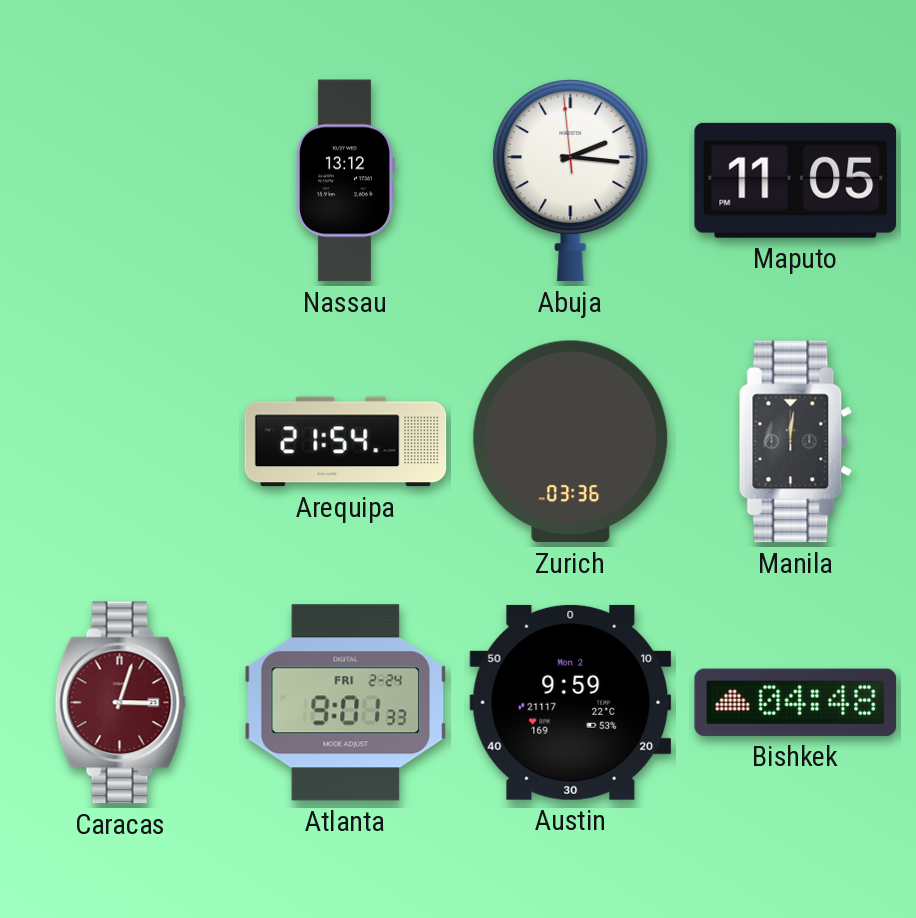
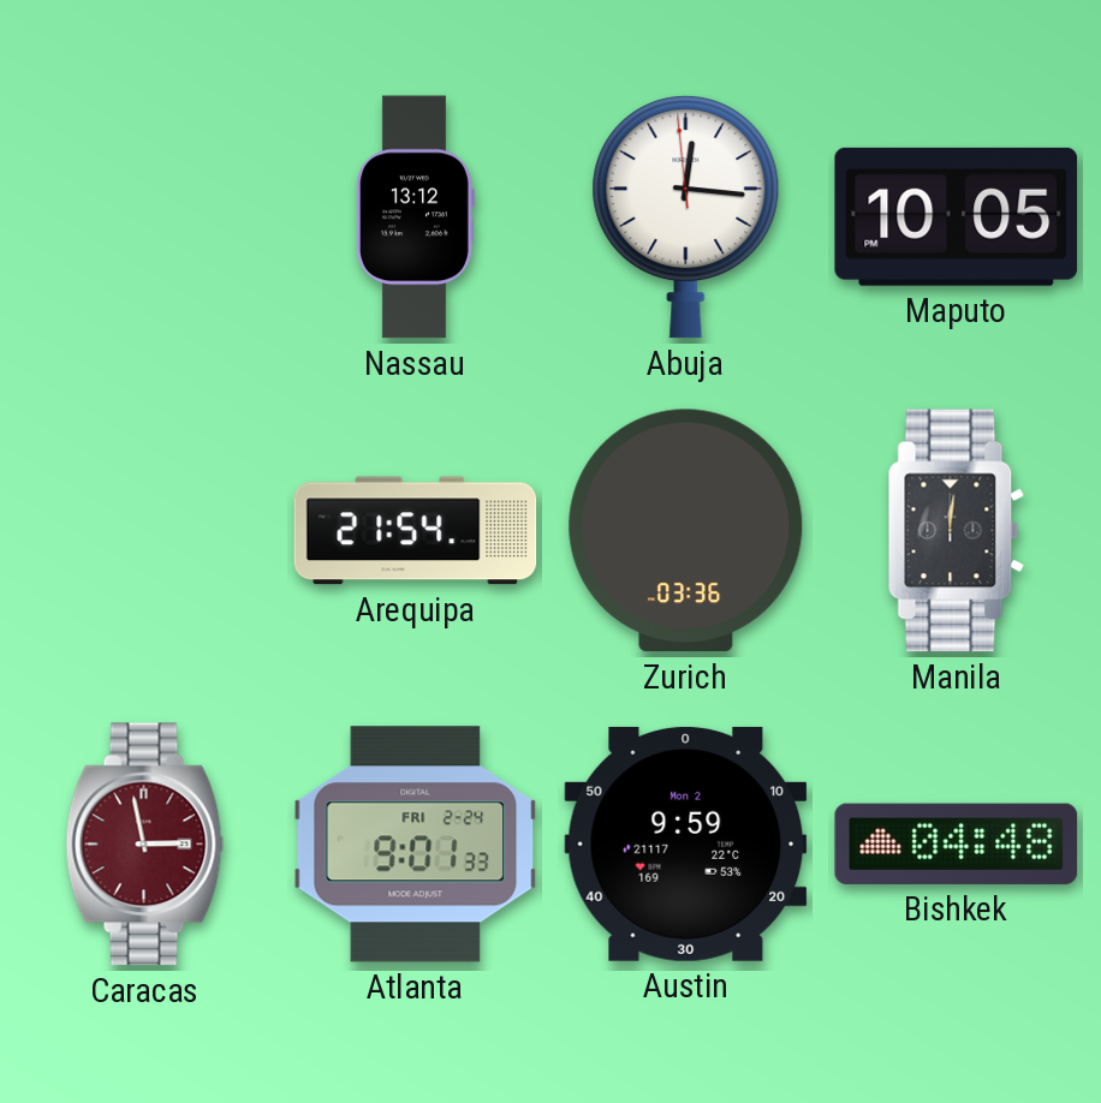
Abuja: 2:15 -> 12:15
Maputo: 11:05 -> 10:05
Caracas: 3:03 -> 2:58
